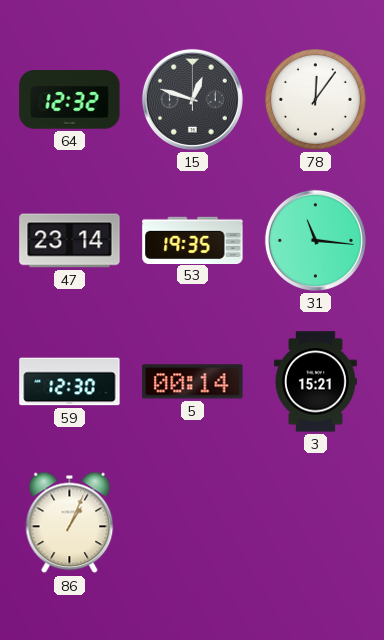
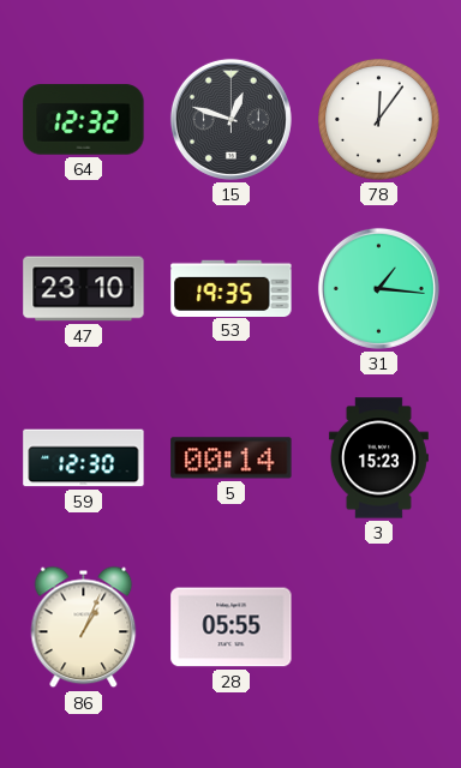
47: 23:14 -> 23:10
31: 11:16 -> 1:16
3: 15:21 -> 15:23
28: none -> 05:55
